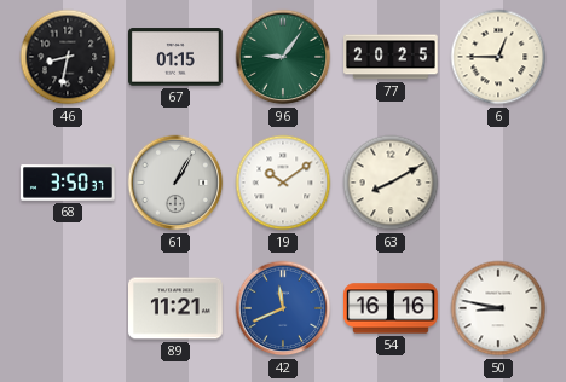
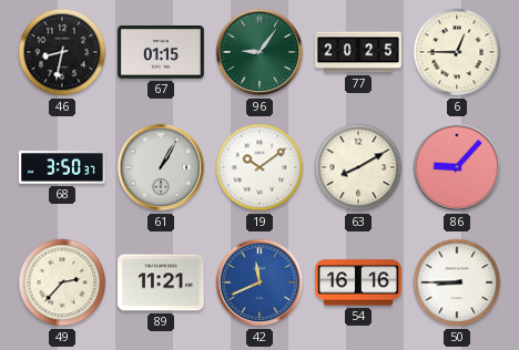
86: none -> 9:07
49: none -> 2:37
50: 8:47 -> 8:45
